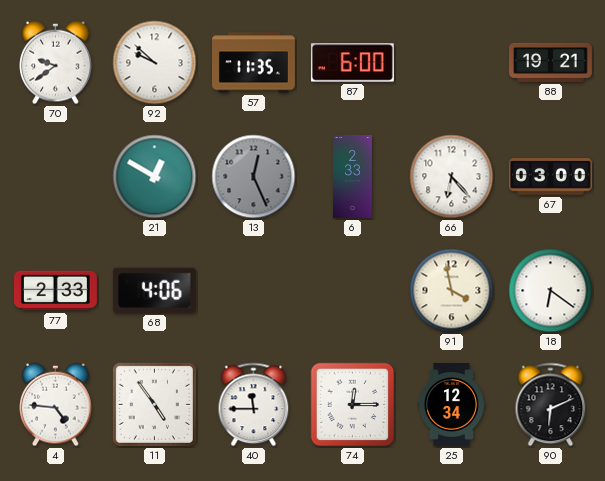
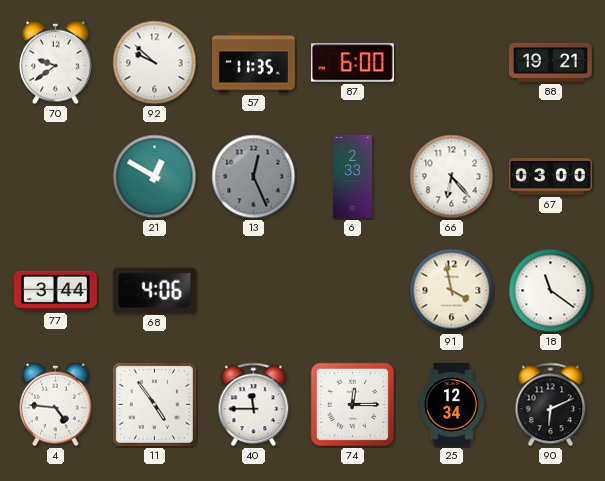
77: 2:33 -> 3:44
18: 6:21 -> 11:21
